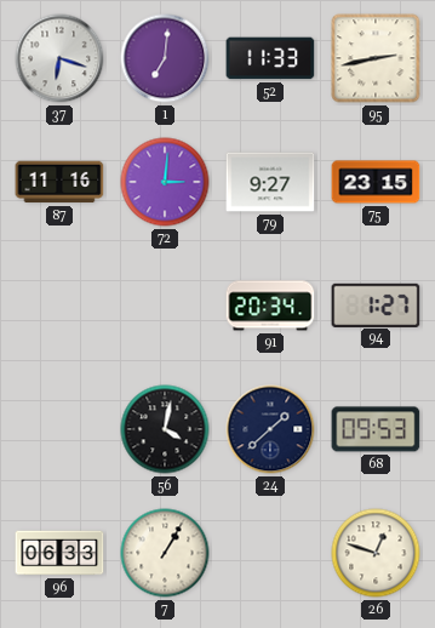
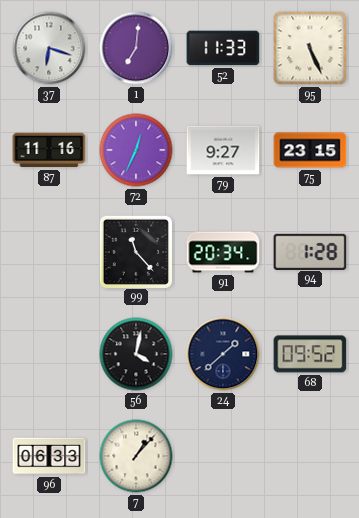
95: 2:43 -> 5:26
72: 3:01 -> 12:34
99: none -> 11:23
94: 1:27 -> 1:28
68: 09:53 -> 09:52
7: 1:05 -> 1:07
26: 12:48 -> none
